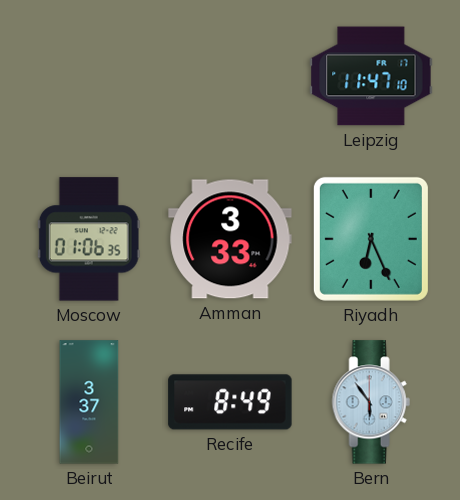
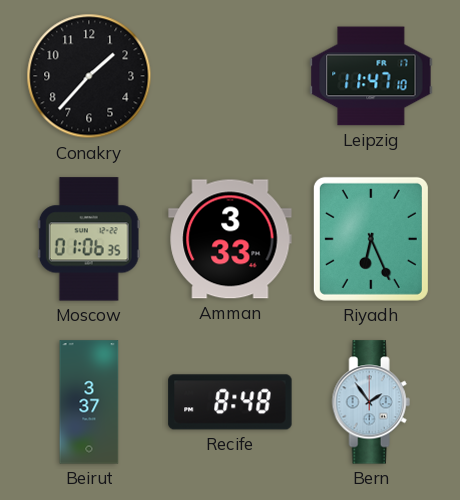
Conakry: none -> 1:37
Recife: 8:49 -> 8:48
Bern: 5:54 -> 1:54
